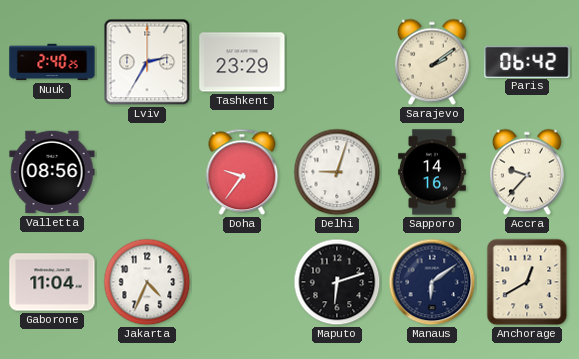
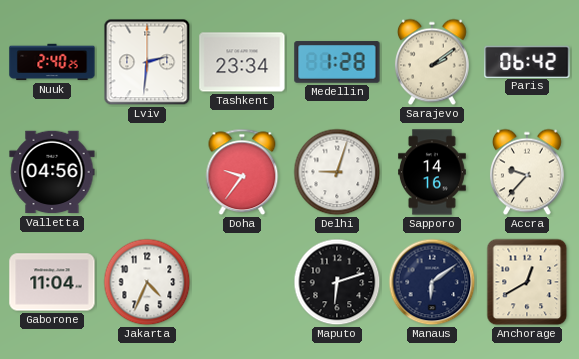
Lviv: 2:35 -> 2:31
Tashkent: 23:29 -> 23:34
Medellin: none -> 1:28
Valletta: 08:56 -> 04:56
